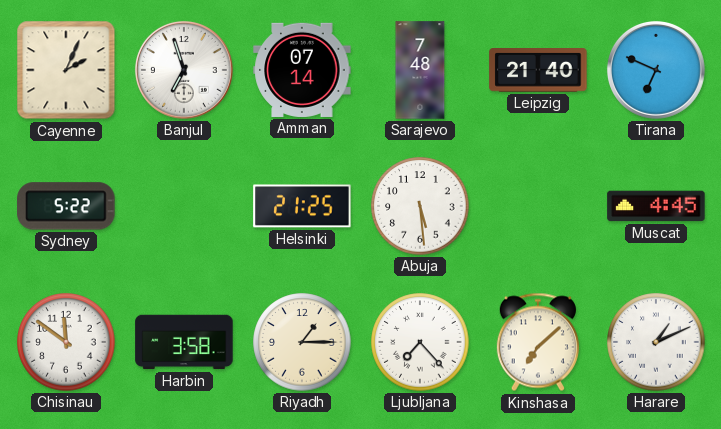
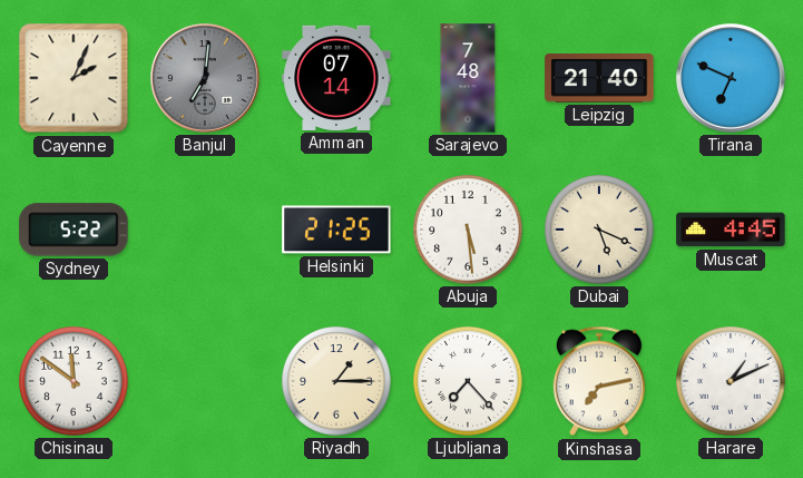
Banjul: 6:57 -> 7:01
Banjul dial: white -> grey
Dubai: none -> 5:19
Harbin: 3:58 -> none
Kinshasa: 7:08 -> 7:13
